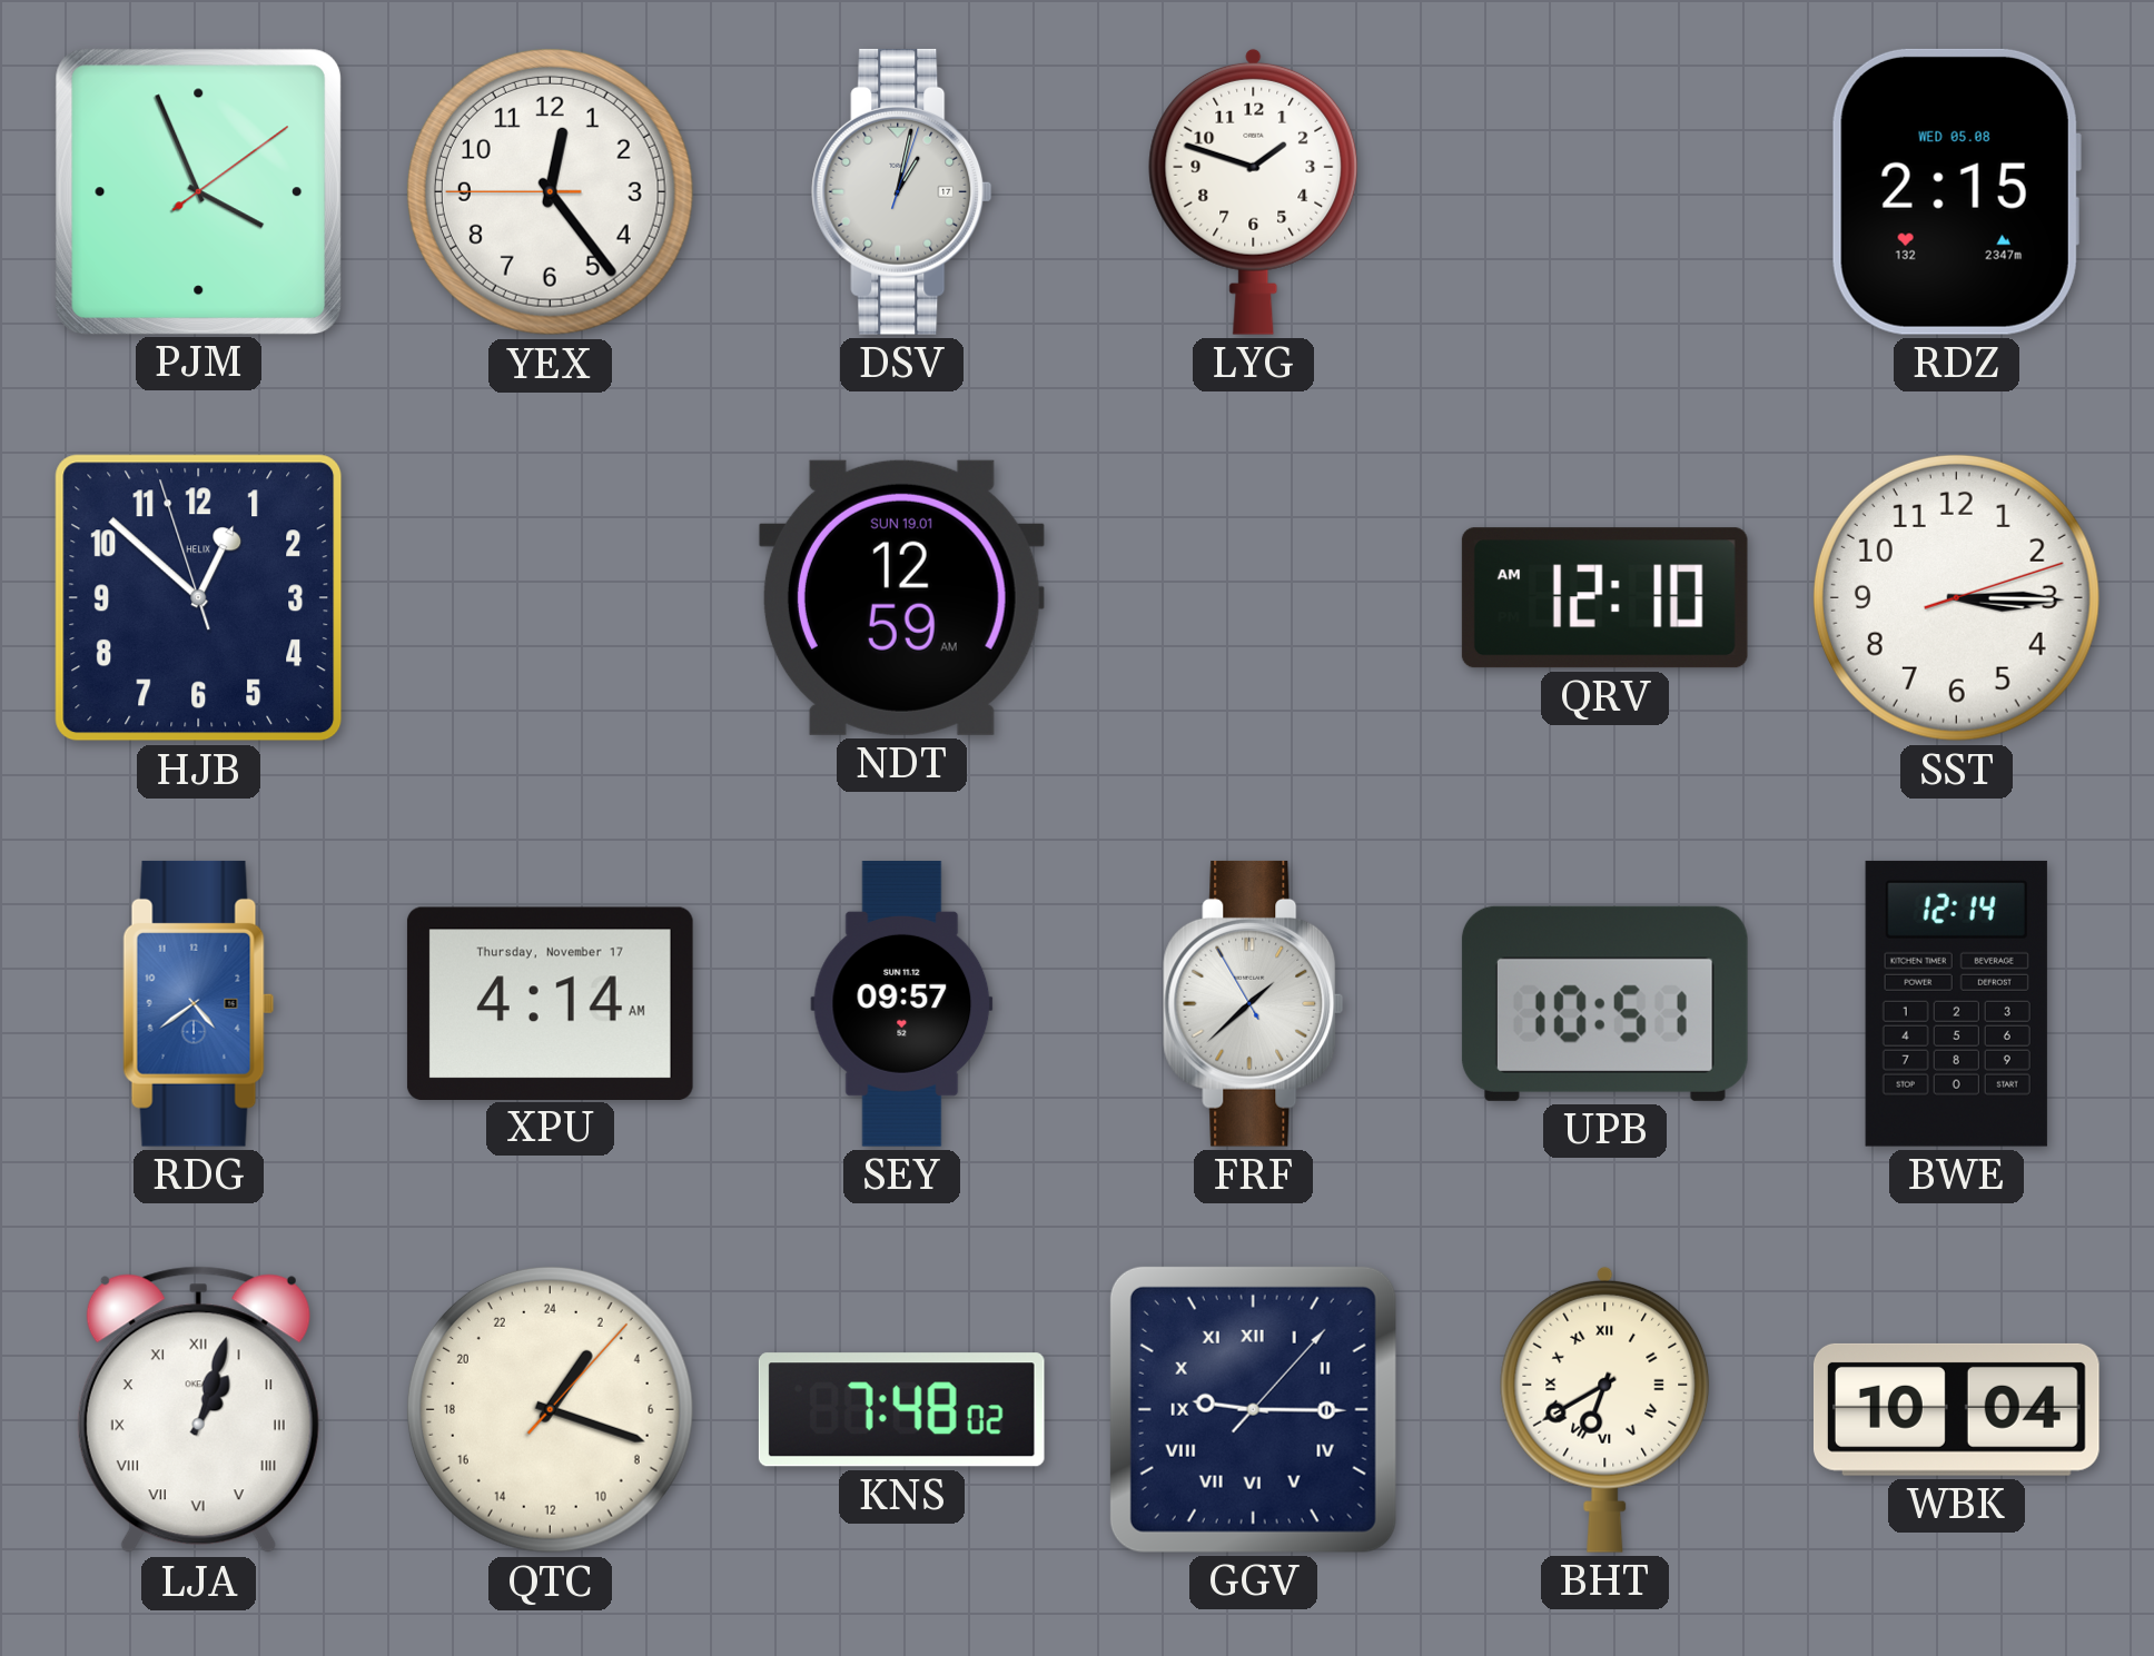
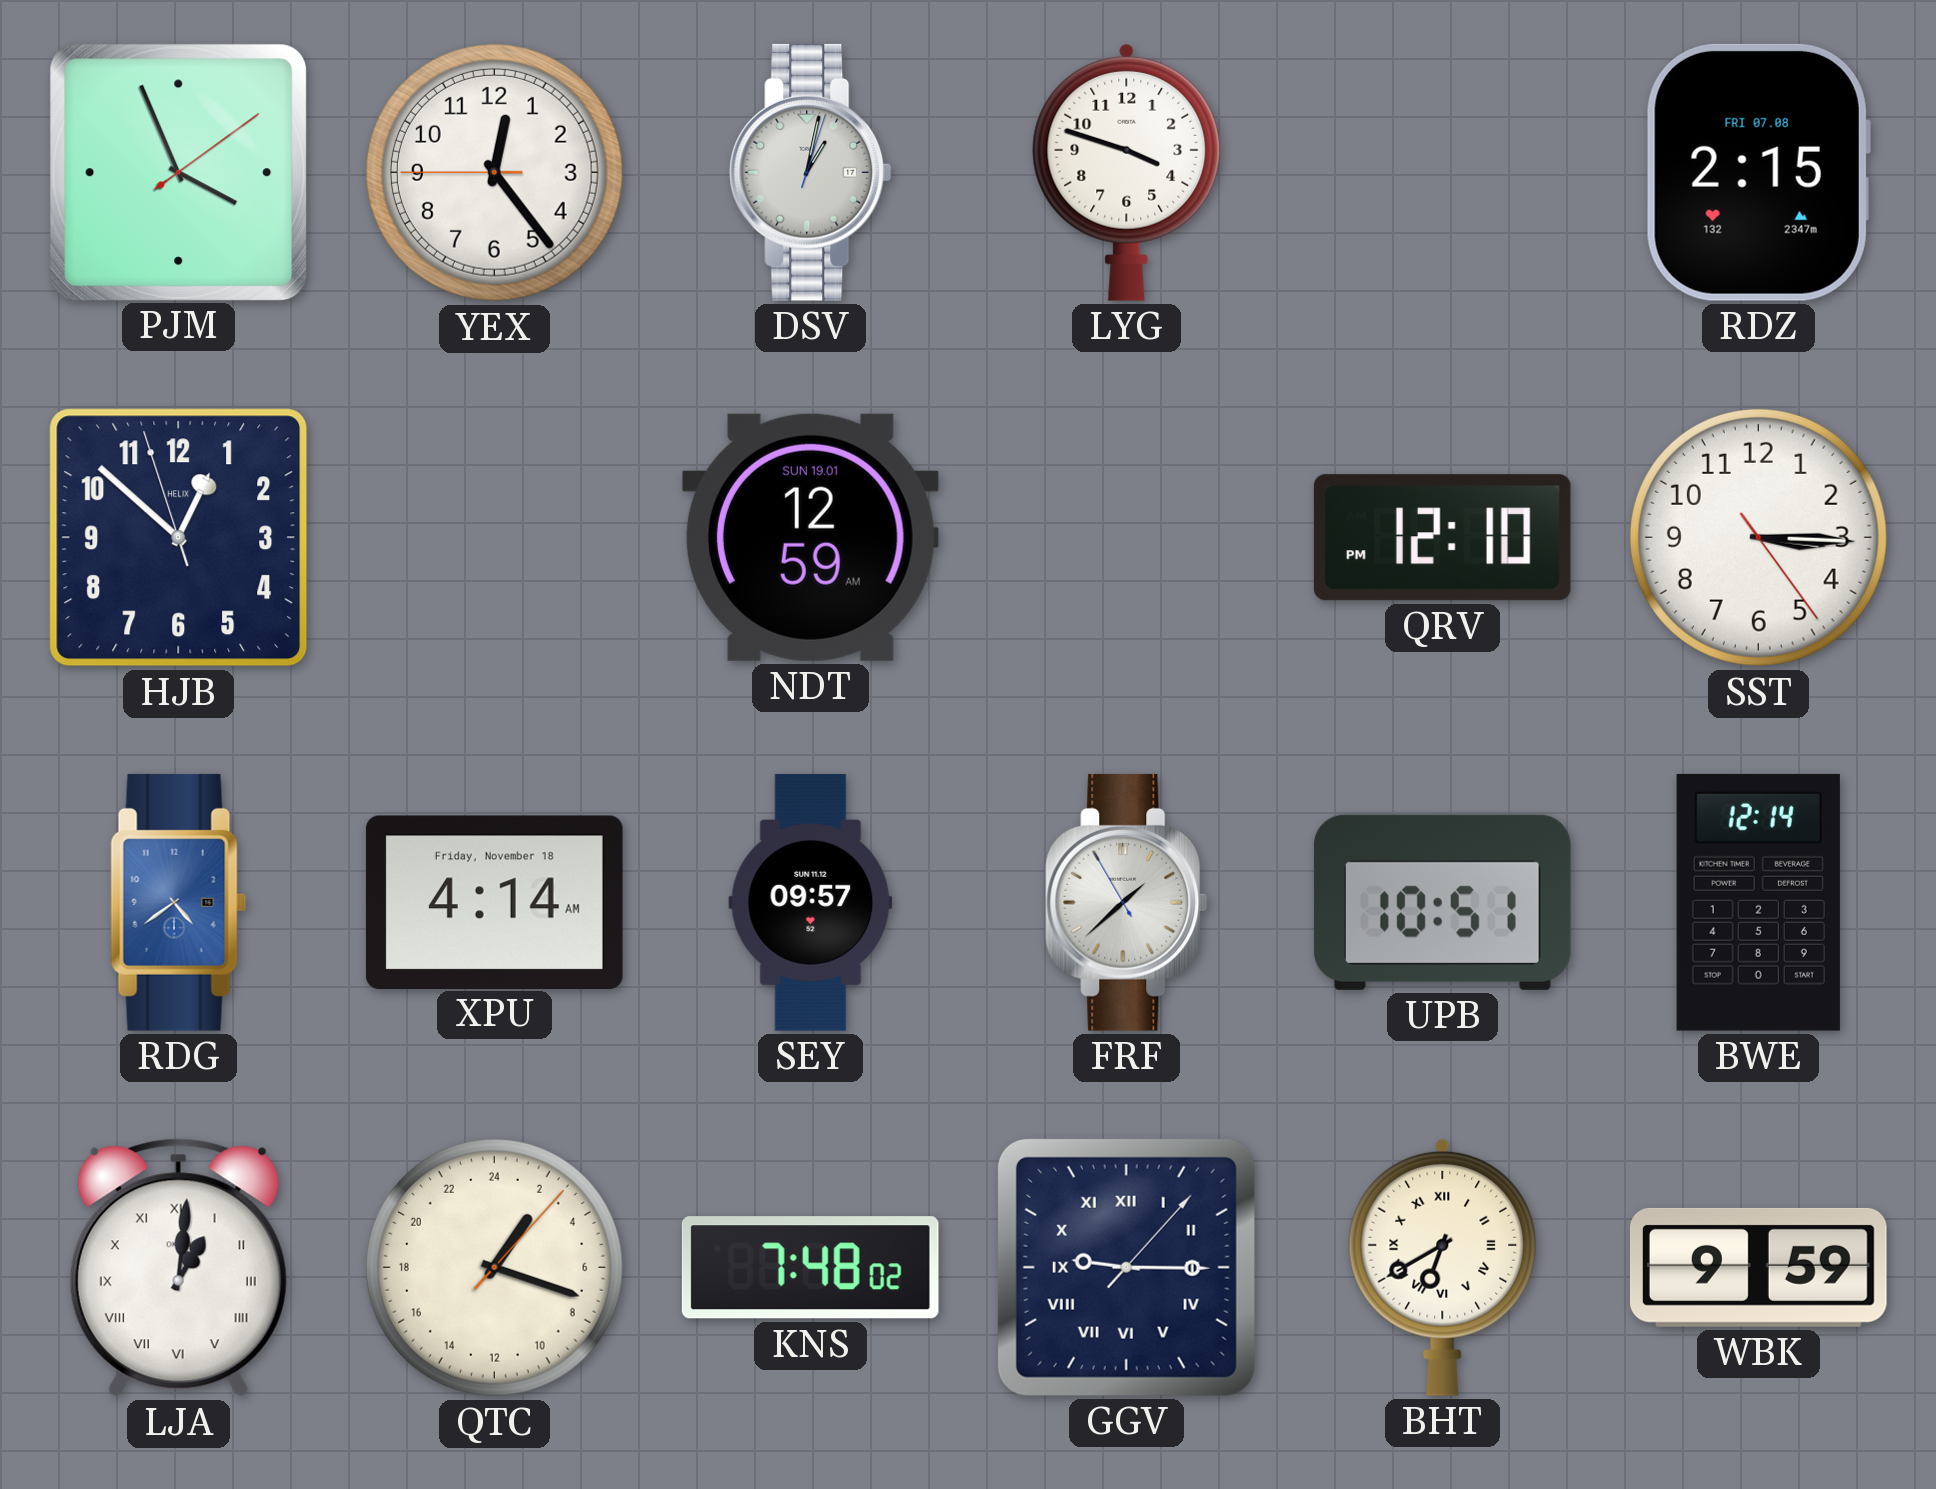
LYG: 1:48 -> 3:48
RDZ date: WED 05.08 -> FRI 07.08
QRV: 12:10 AM -> 12:10 PM
SST: 3:15:12 -> 3:15:24
XPU date: Thursday, November 17 -> Friday, November 18
LJA: 1:03 -> 1:01
WBK: 10:04 -> 9:59
